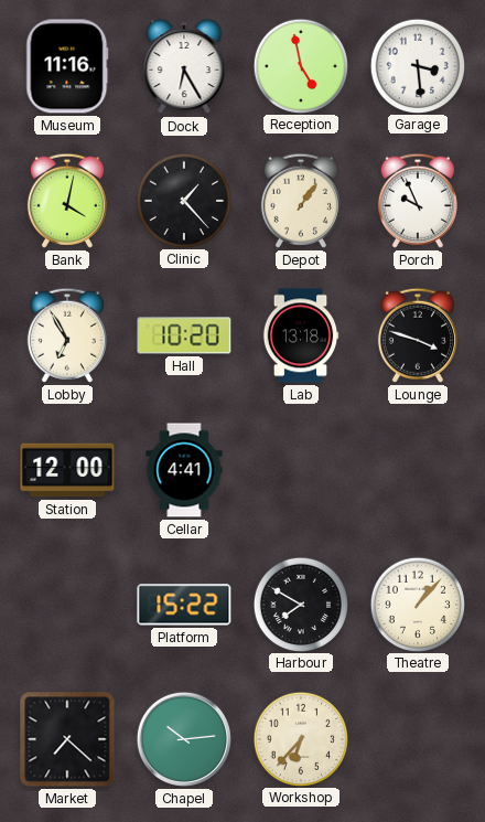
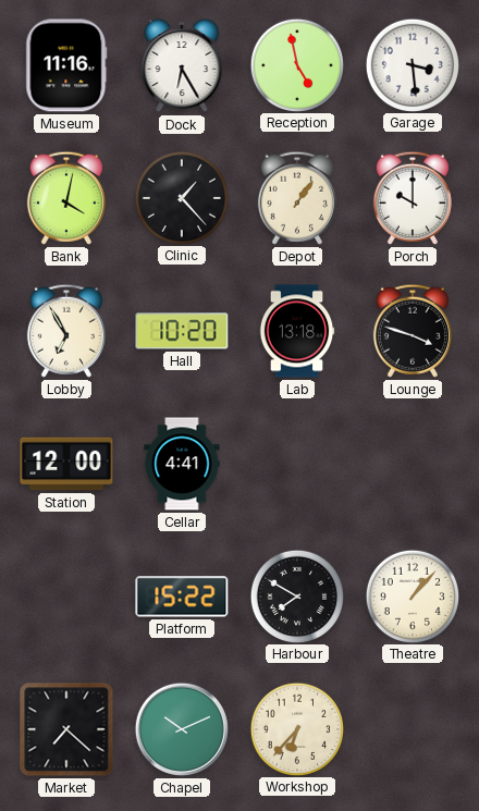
Porch: 9:56 -> 10:00
Chapel: 10:14 -> 10:11
